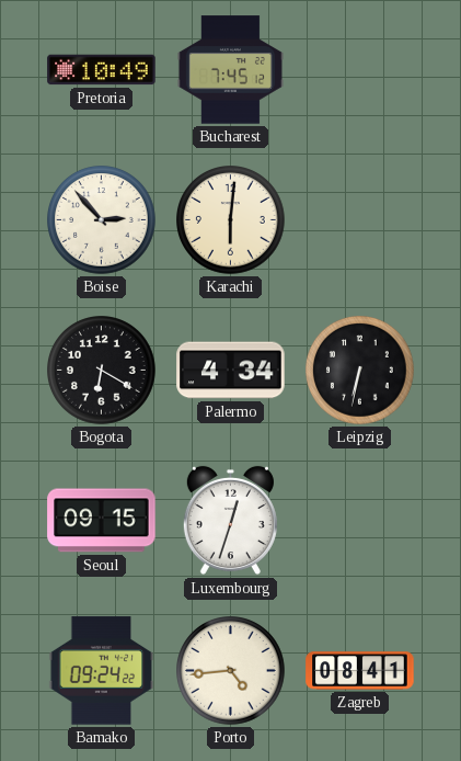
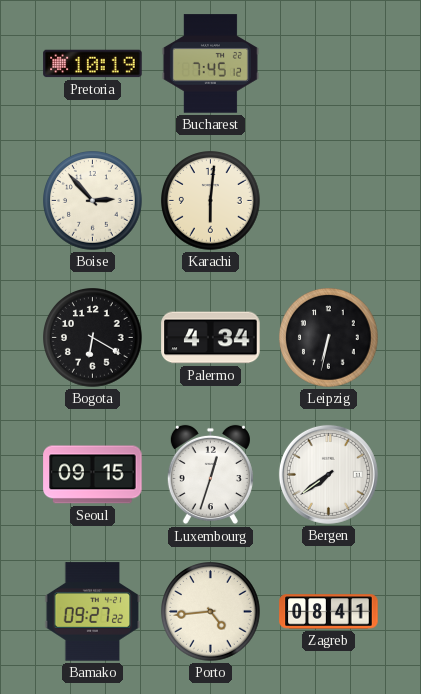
Pretoria: 10:49 -> 10:19
Bergen: none -> 7:39
Bamako: 09:24 -> 09:27
